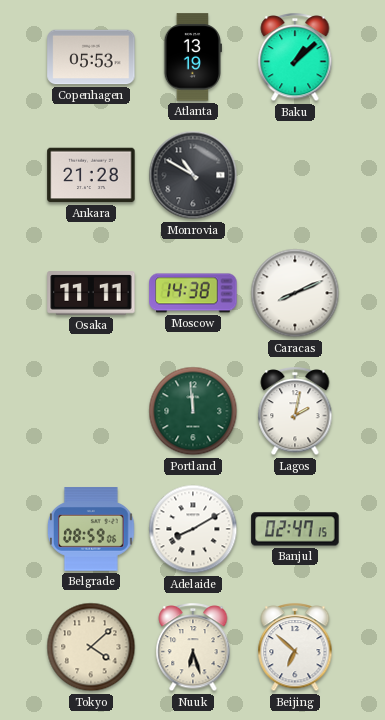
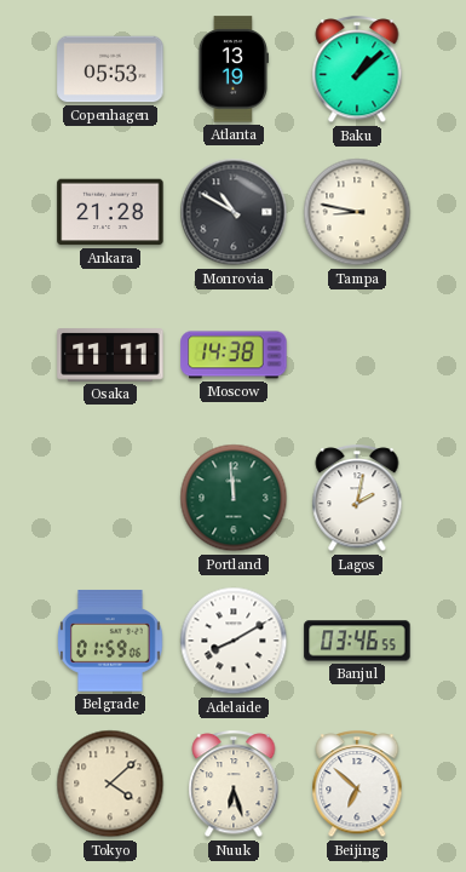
Tampa: none -> 8:47
Caracas: 8:11 -> none
Belgrade: 08:59 -> 01:59
Banjul: 02:47 -> 03:46
